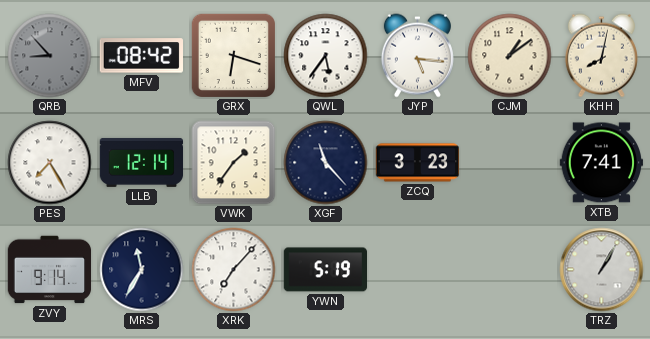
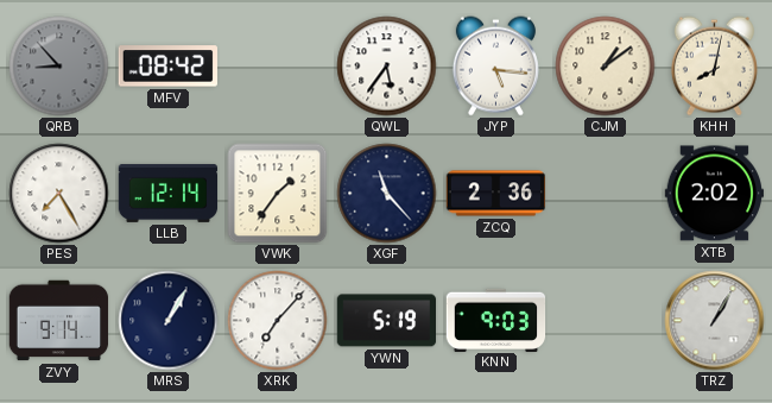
GRX: 6:18 -> none
ZCQ: 3:23 -> 2:36
XTB: 7:41 -> 2:02
MRS: 11:35 -> 1:05
KNN: none -> 9:03
